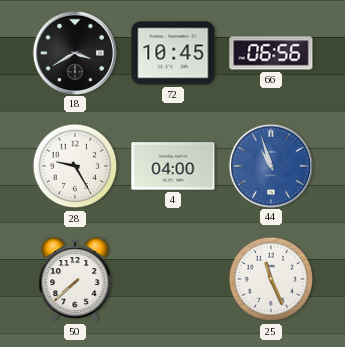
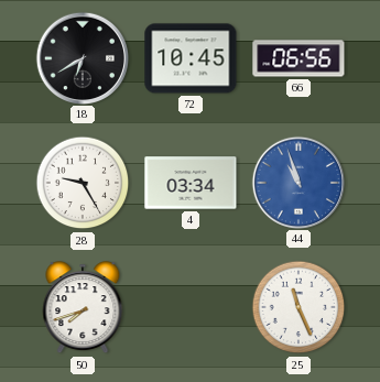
18: 3:40 -> 6:40
4: 04:00 -> 03:34
50: 7:38 -> 7:42
